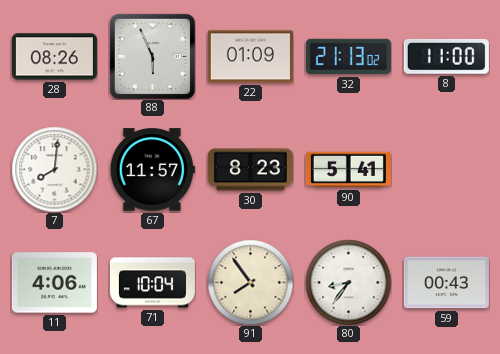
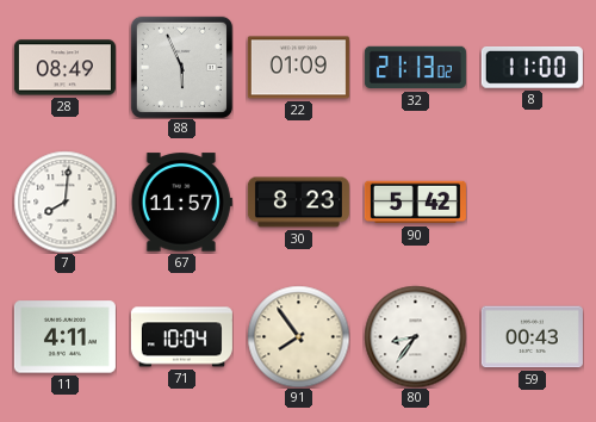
28: 08:26 -> 08:49
90: 5:41 -> 5:42
11: 4:06 -> 4:11
